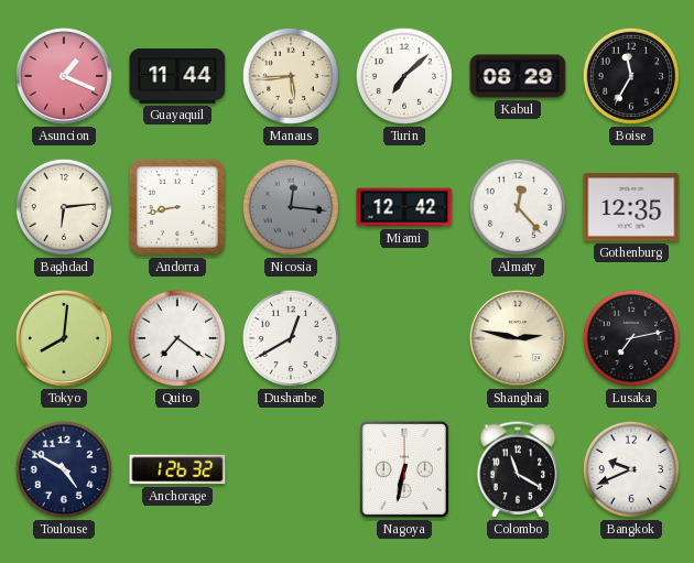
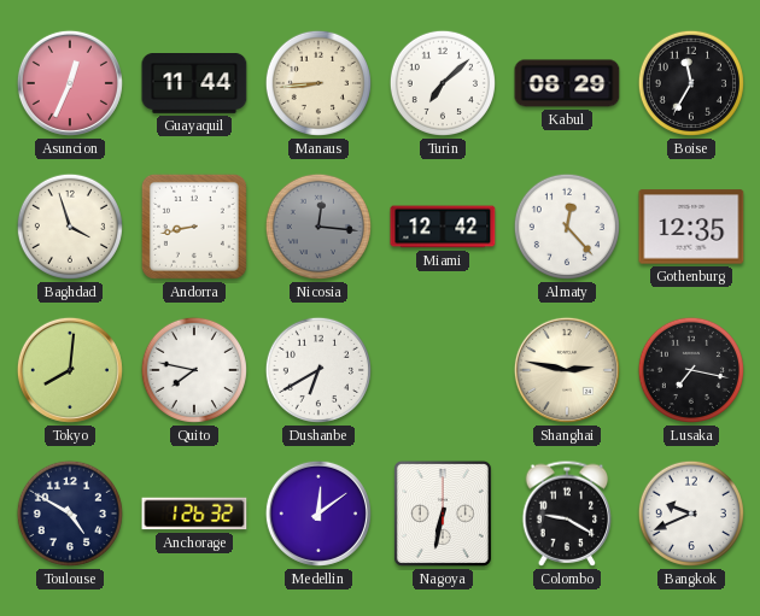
Asuncion: 1:19 -> 12:34
Manaus: 5:44 -> 8:44
Baghdad: 6:14 -> 3:57
Quito: 7:21 -> 7:47
Dushanbe: 12:40 -> 6:40
Lusaka: 7:13 -> 7:17
Medellin: none -> 12:09
Colombo: 11:20 -> 9:20
